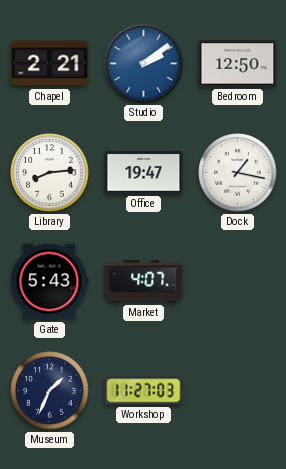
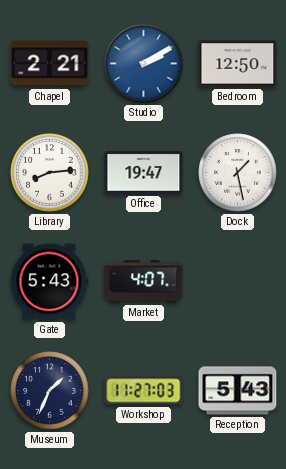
Studio: 2:09 -> 2:10
Dock: 1:17 -> 1:28
Reception: none -> 5:43
